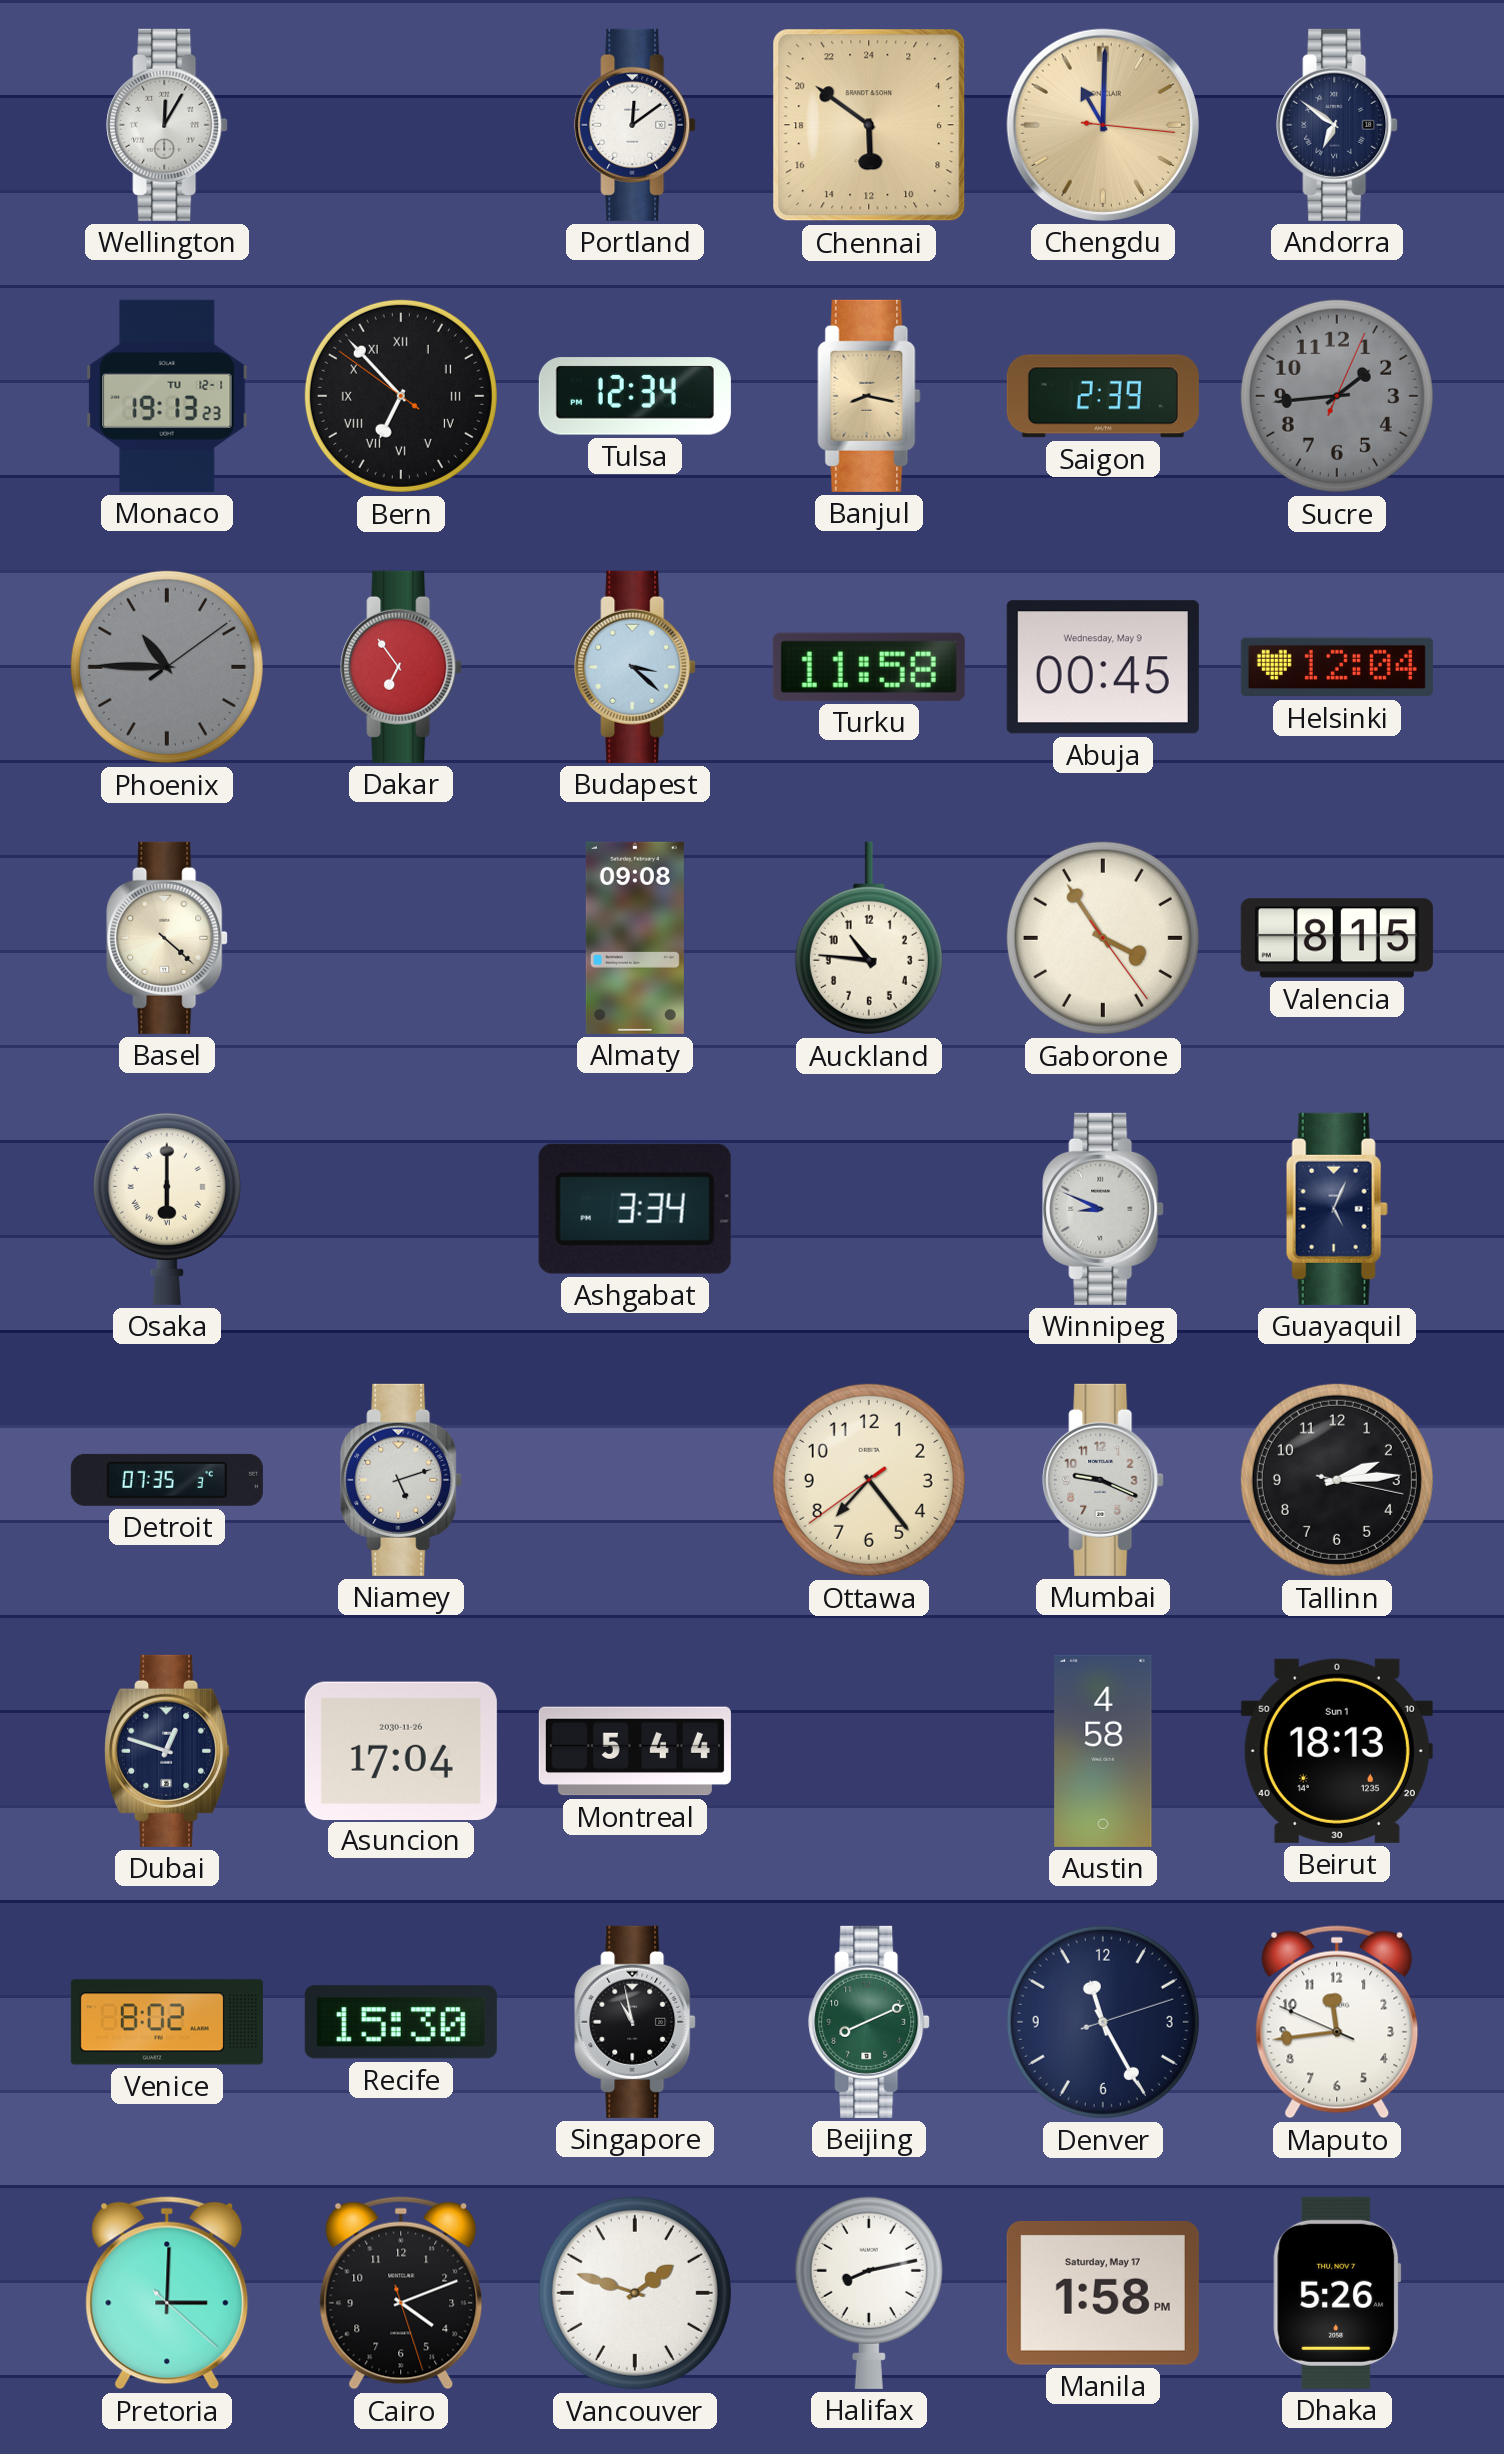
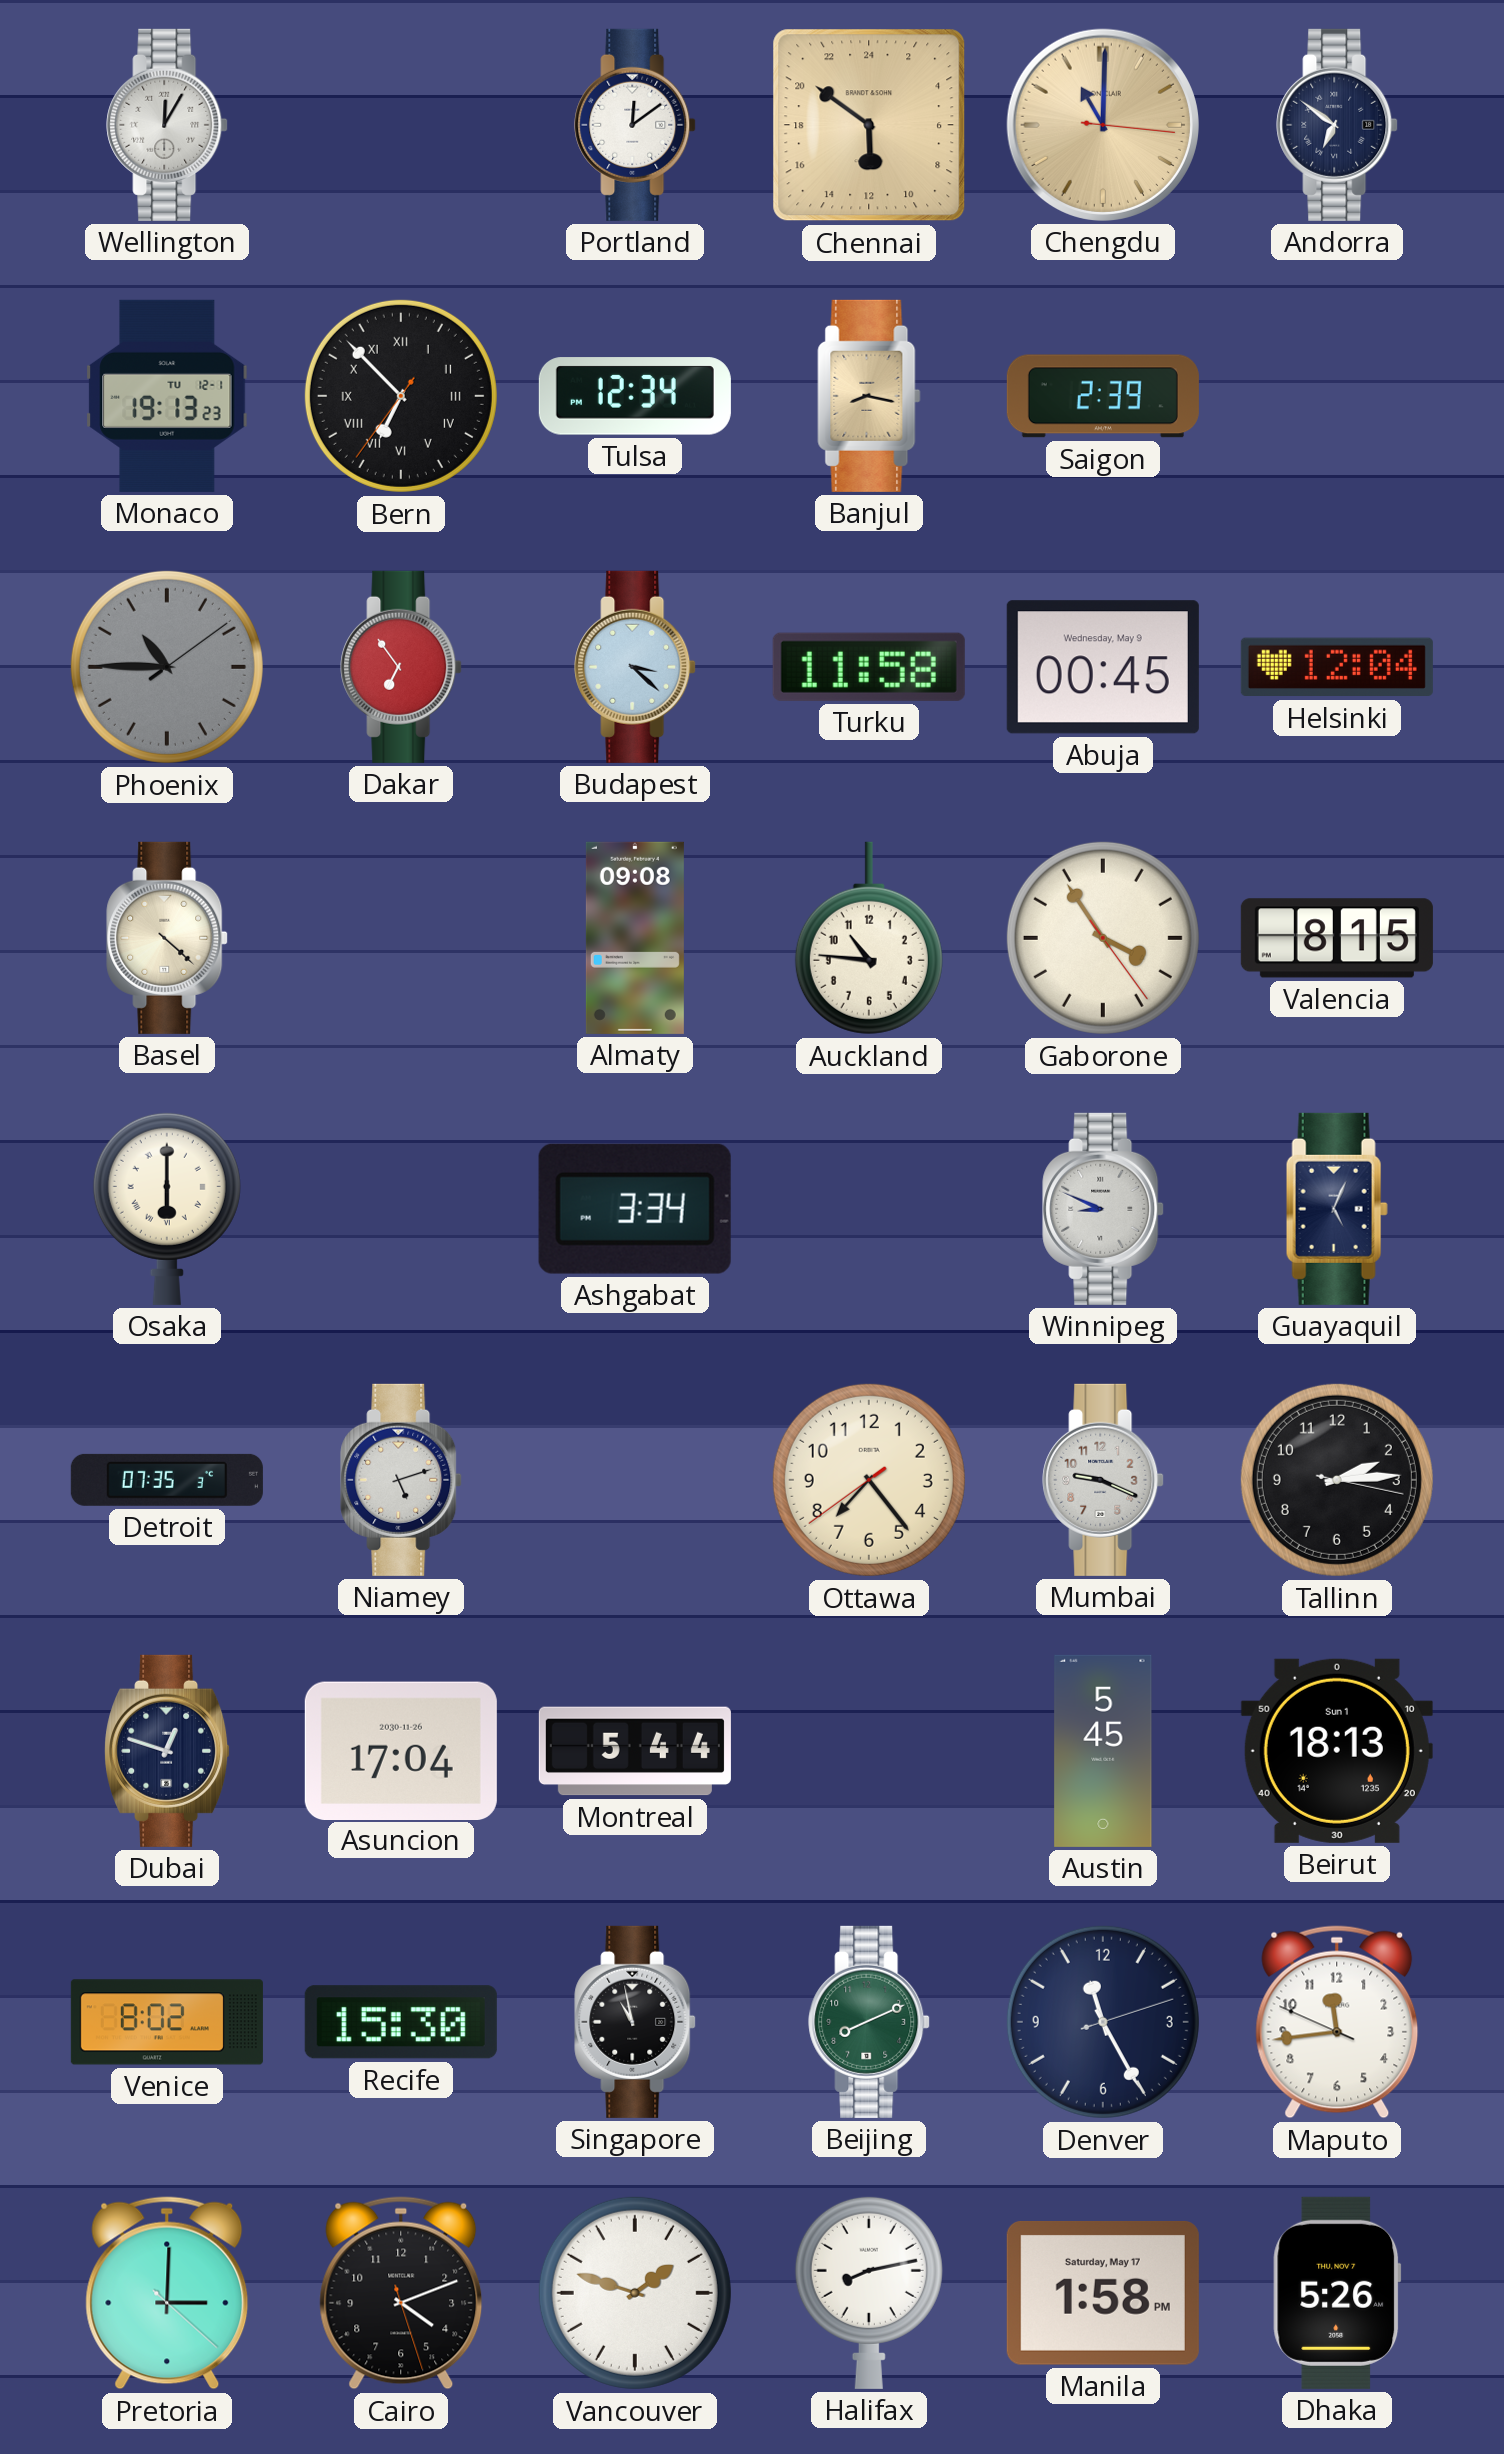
Bern: 6:52:51 -> 6:52:36
Sucre: 1:44 -> none
Austin: 4:58 -> 5:45
